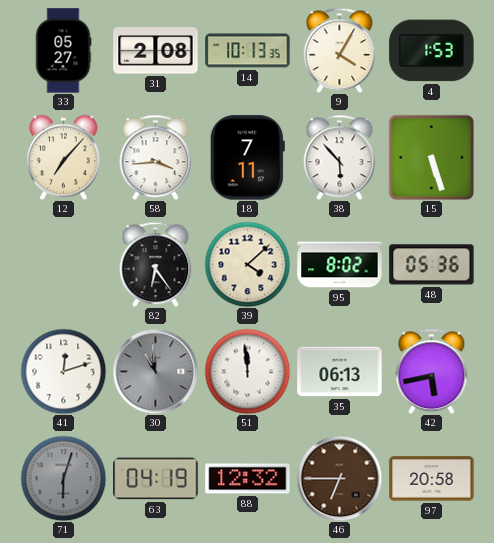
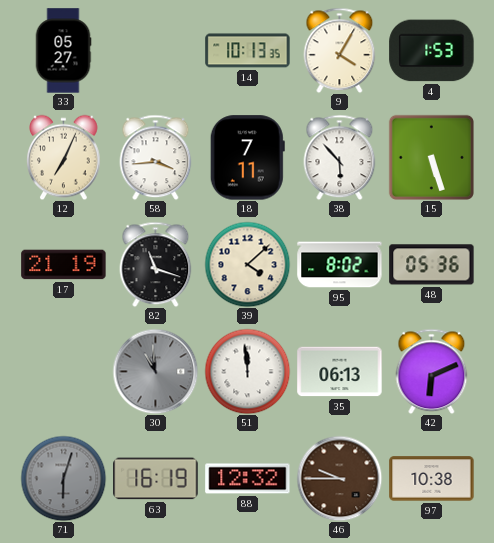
31: 2:08 -> none
12: 7:07 -> 7:04
17: none -> 21:19
82: 6:24 -> 11:18
41: 12:12 -> none
42: 5:43 -> 6:11
63: 04:19 -> 16:19
46: 6:45 -> 9:45
97: 20:58 -> 10:38
